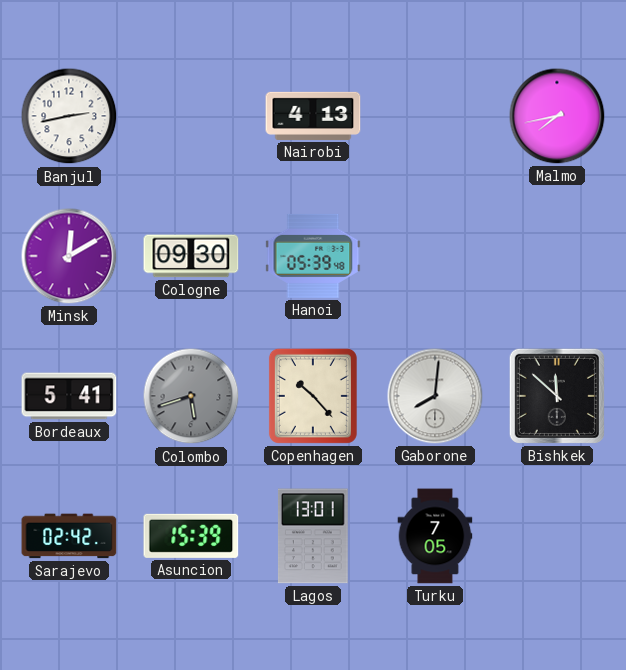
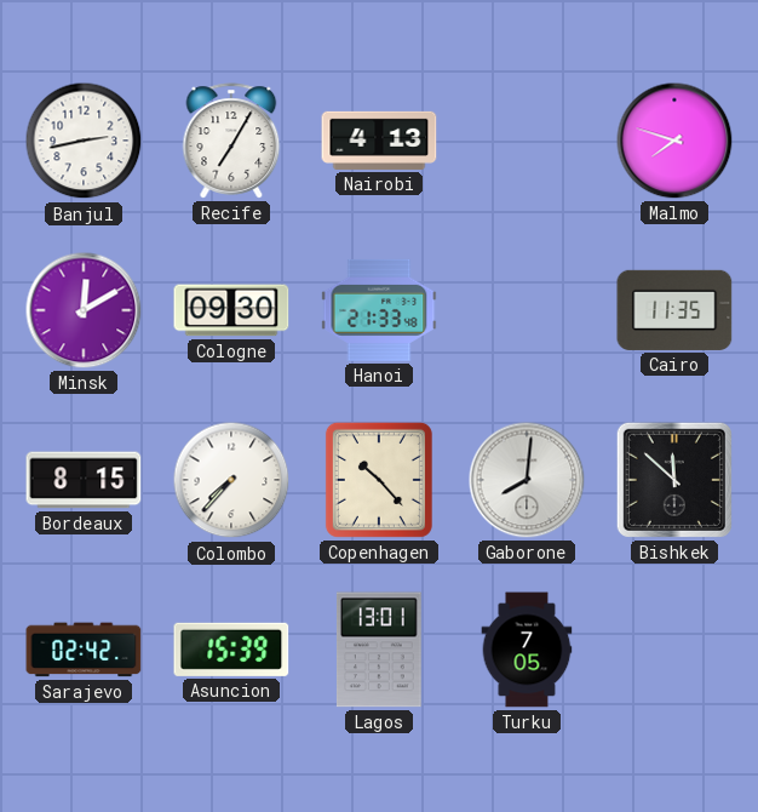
Recife: none -> 7:05
Malmo: 7:43 -> 7:48
Hanoi: 05:39 -> 21:33
Cairo: none -> 11:35
Bordeaux: 5:41 -> 8:15
Colombo: 5:42 -> 7:37
Colombo dial: grey -> white
